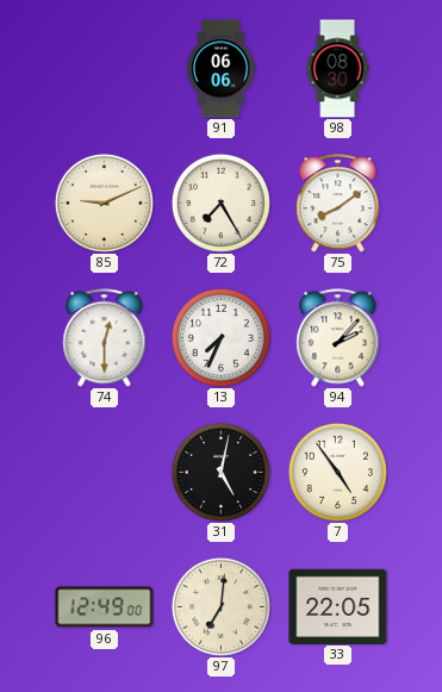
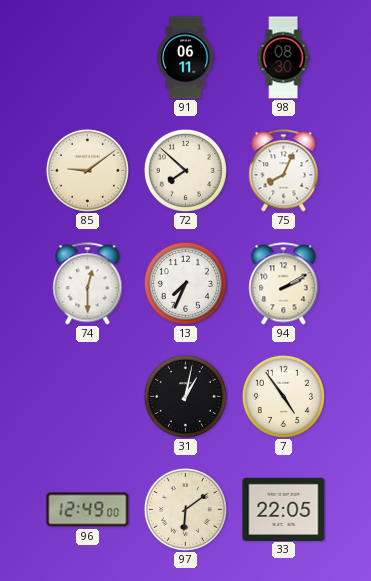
91: 06:06 -> 06:11
85: 9:11 -> 9:09
72: 7:25 -> 7:52
75: 8:09 -> 8:04
94: 2:07 -> 2:10
31: 5:02 -> 1:02
97: 7:01 -> 6:09
